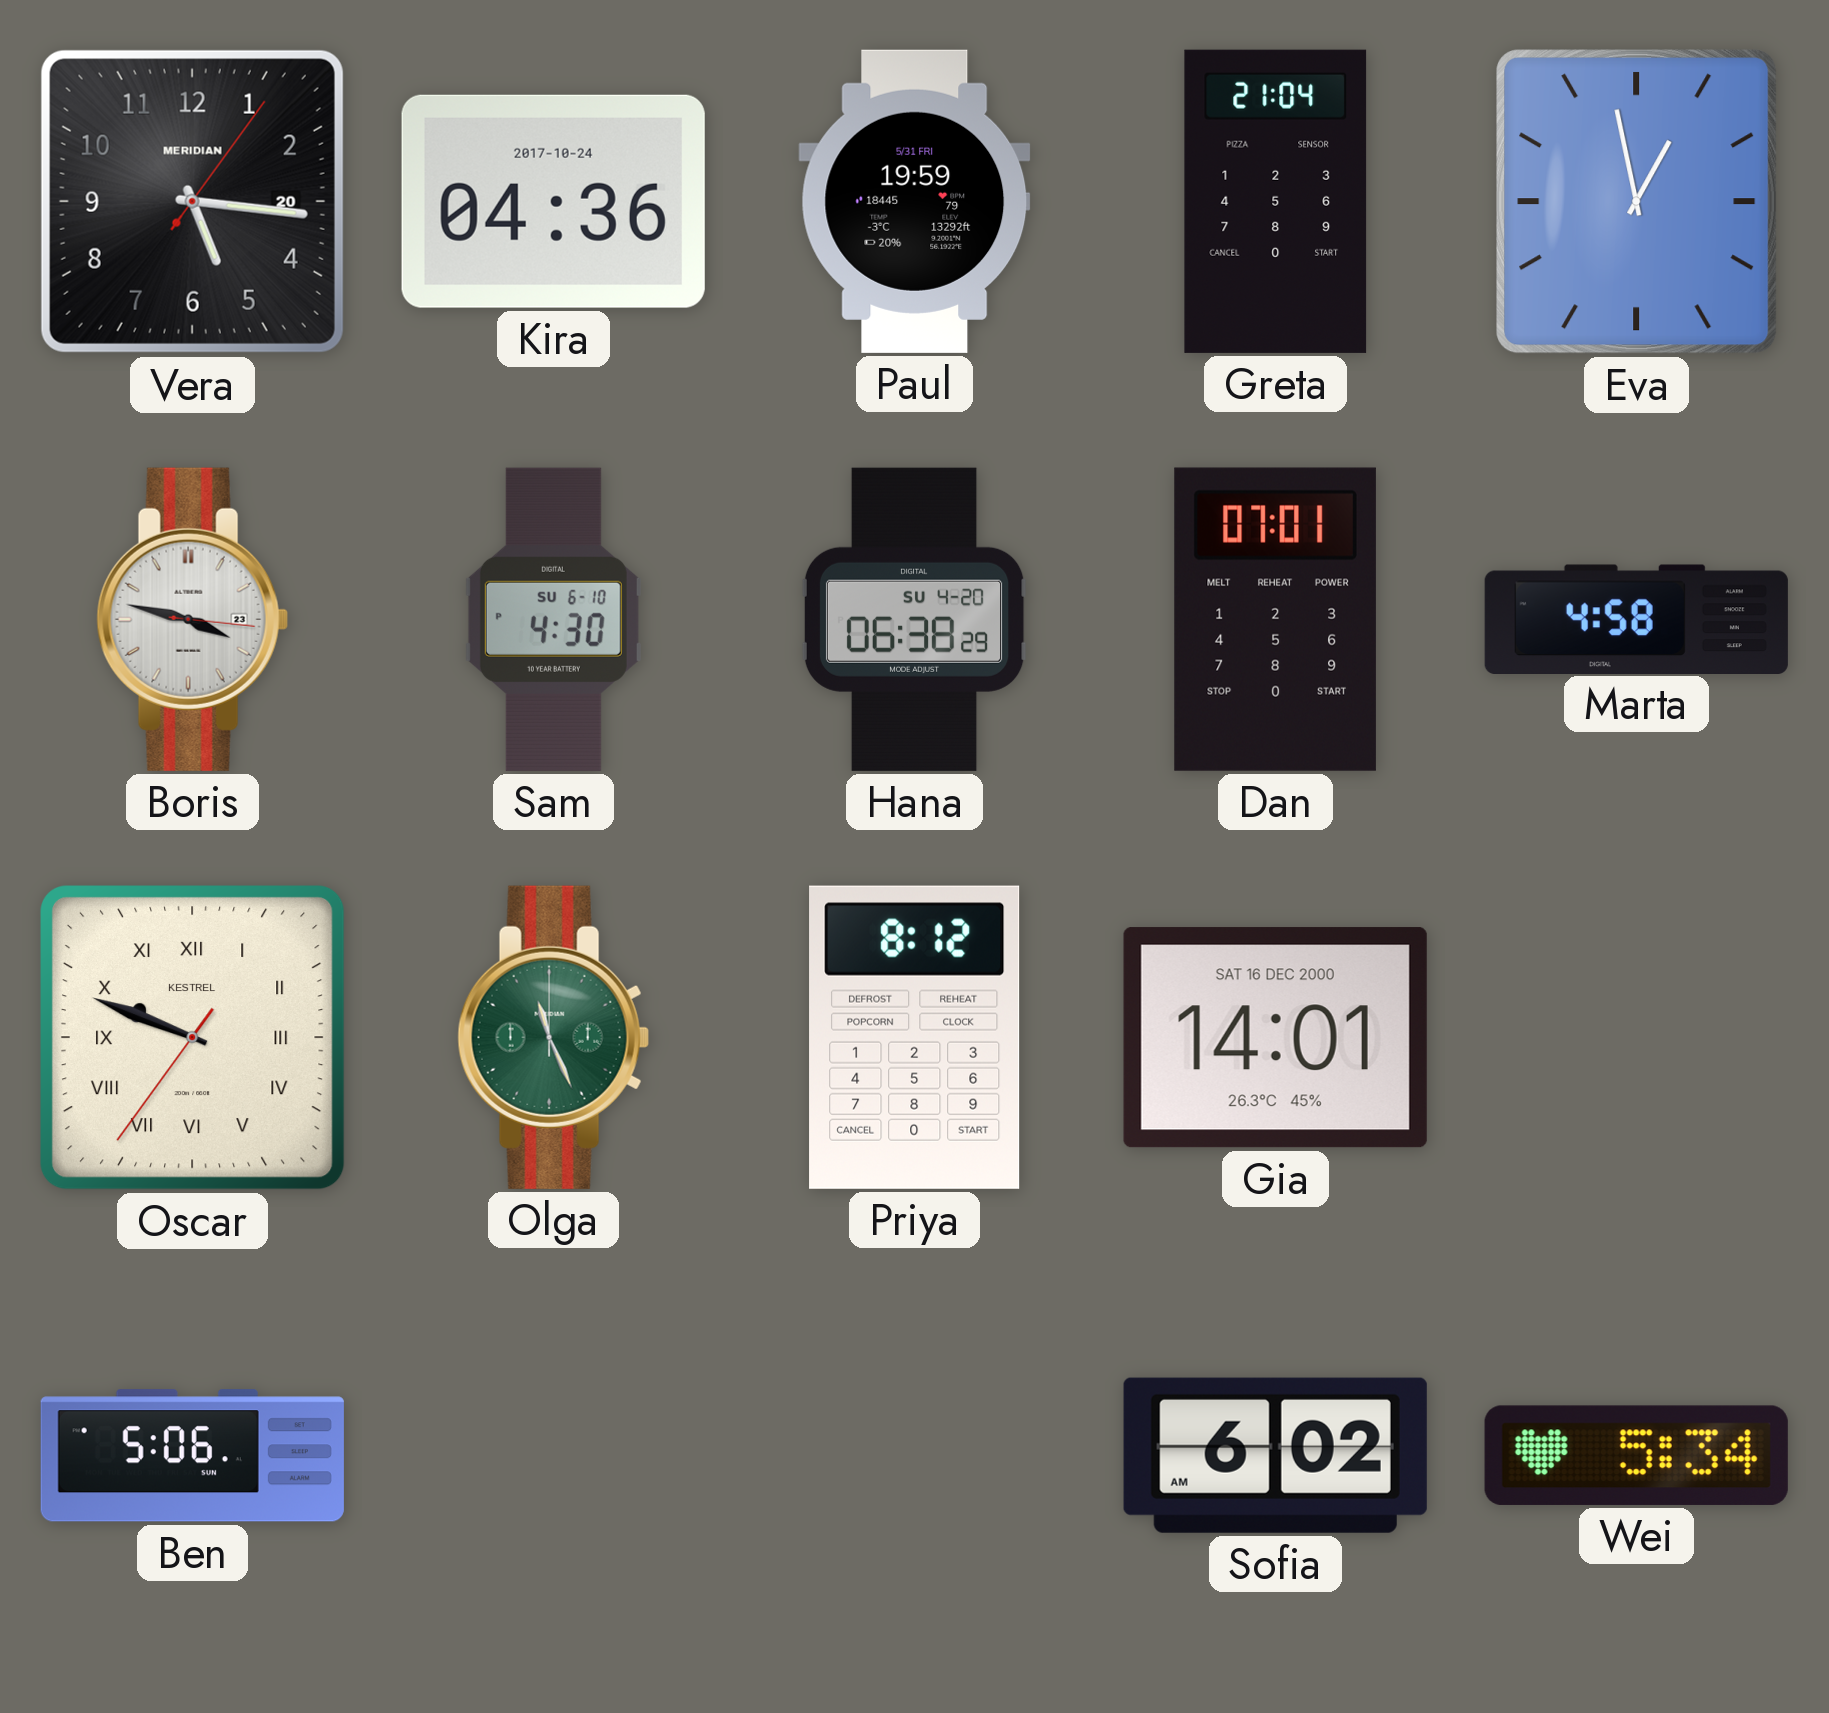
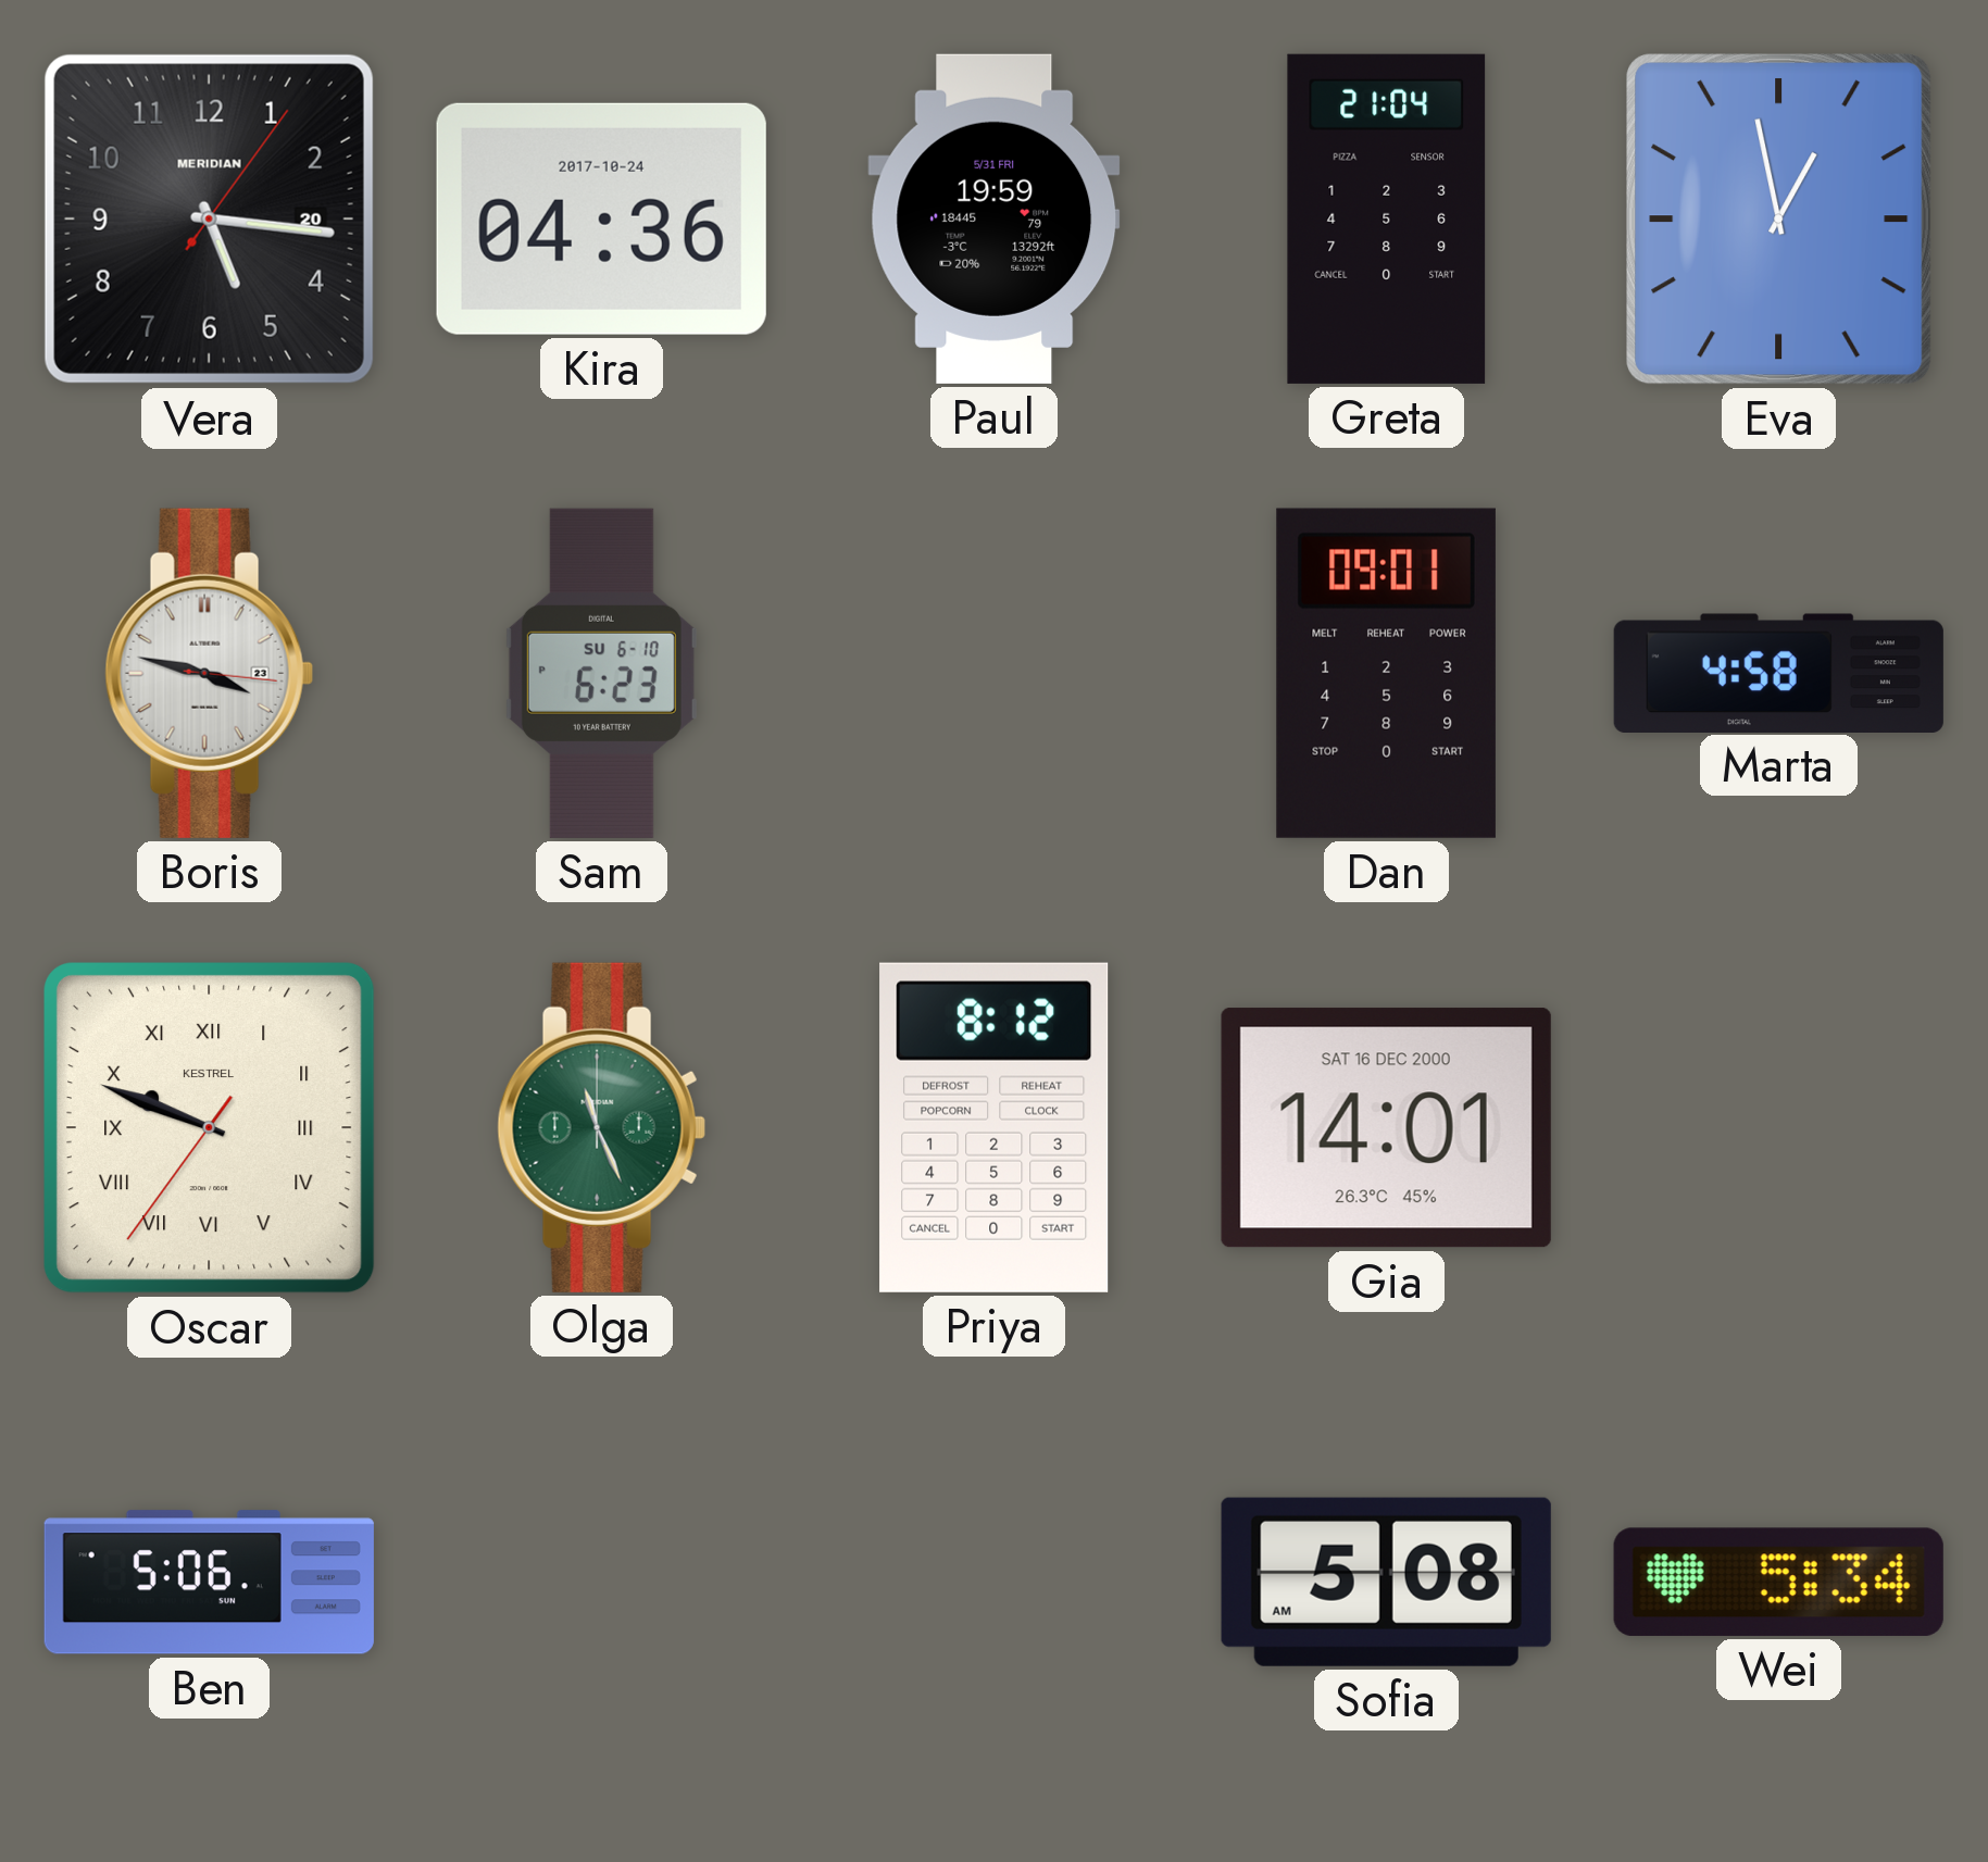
Sam: 4:30 -> 6:23
Hana: 06:38 -> none
Dan: 07:01 -> 09:01
Sofia: 6:02 -> 5:08
